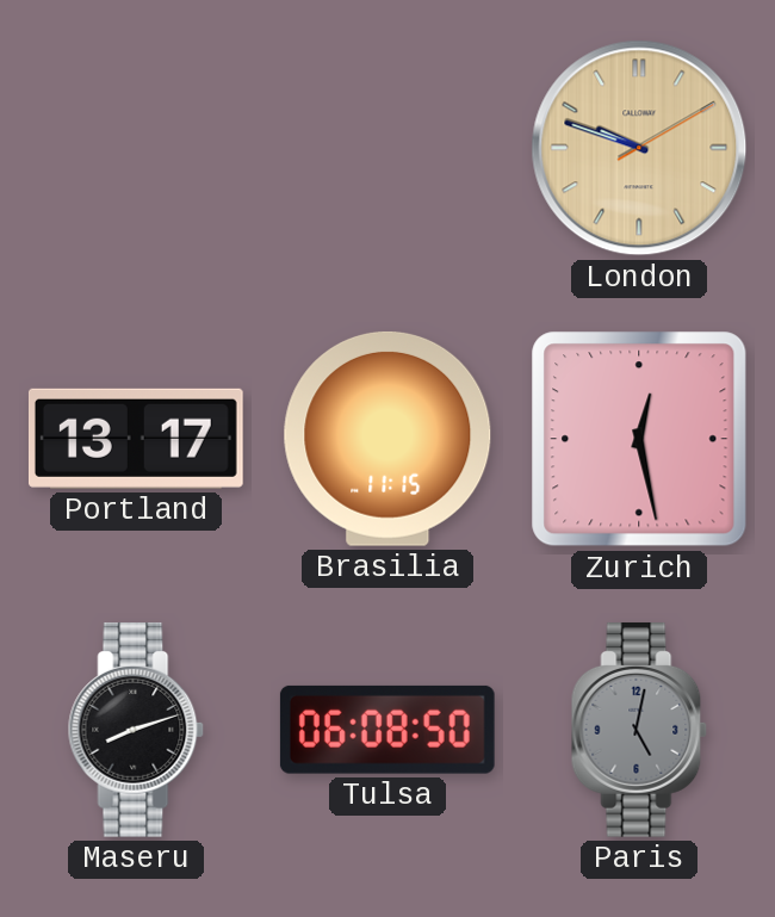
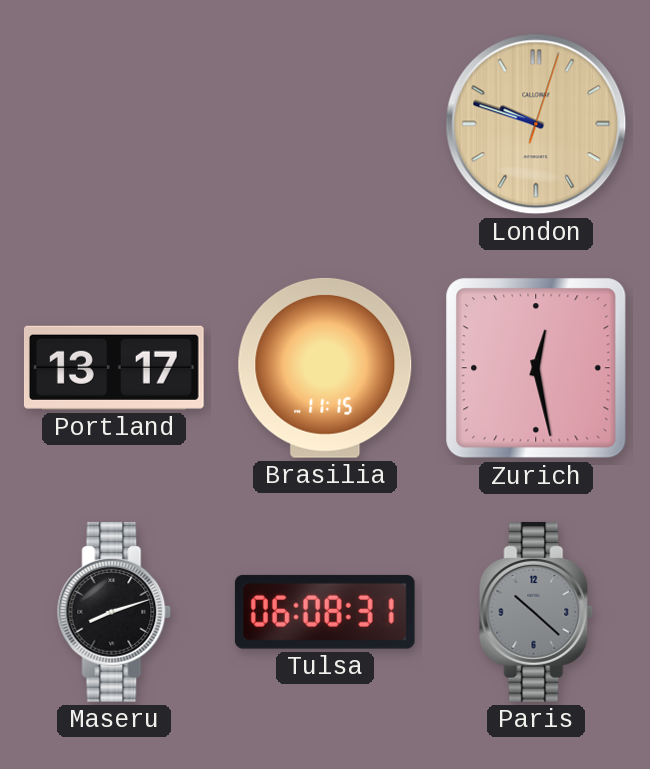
London: 9:48:10 -> 9:48:03
Tulsa: 06:08:50 -> 06:08:31
Paris: 5:02 -> 10:22
